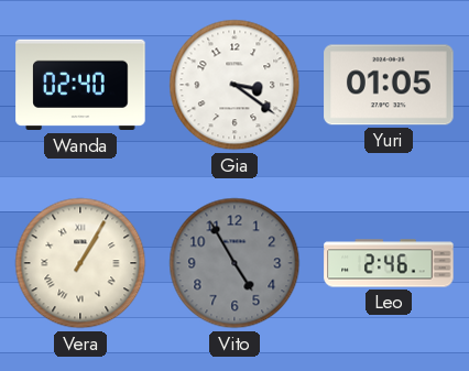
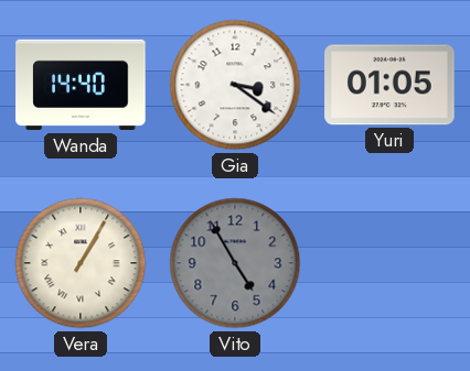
Wanda: 02:40 -> 14:40
Leo: 2:46 -> none
